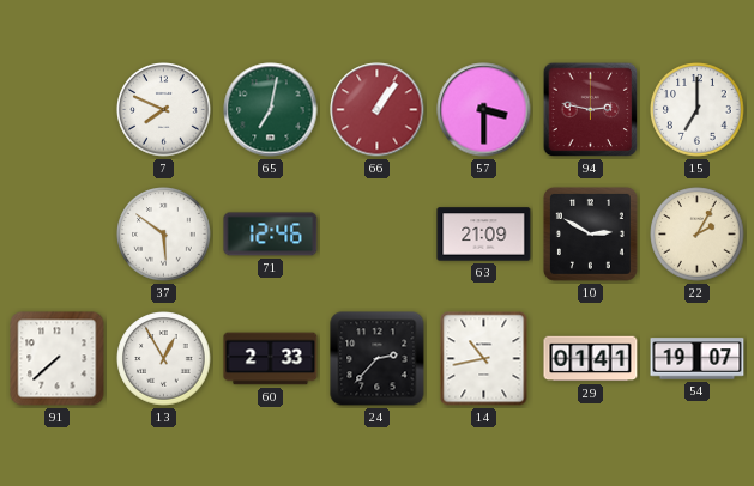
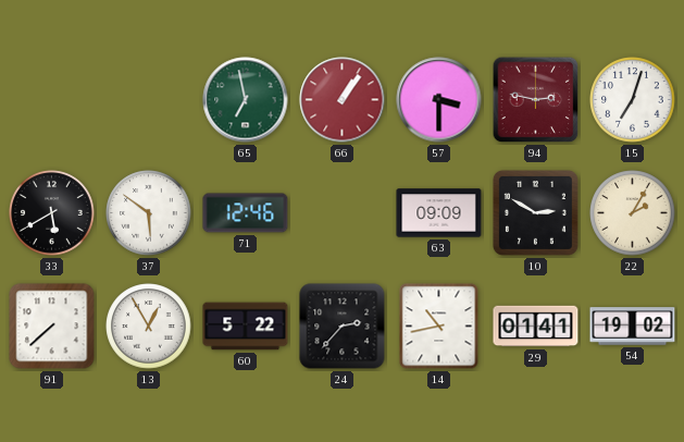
7: 7:49 -> none
65: 7:02 -> 6:58
15: 7:00 -> 7:03
33: none -> 5:40
63: 21:09 -> 09:09
60: 2:33 -> 5:22
54: 19:07 -> 19:02
